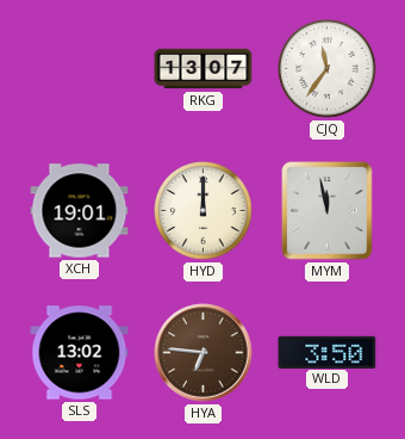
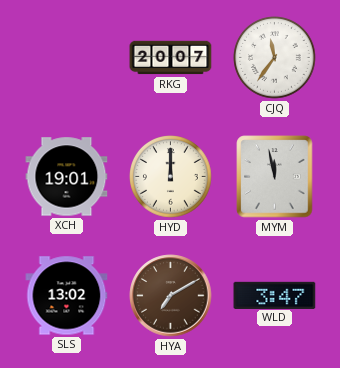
RKG: 13:07 -> 20:07
HYA: 6:46 -> 7:10
WLD: 3:50 -> 3:47
